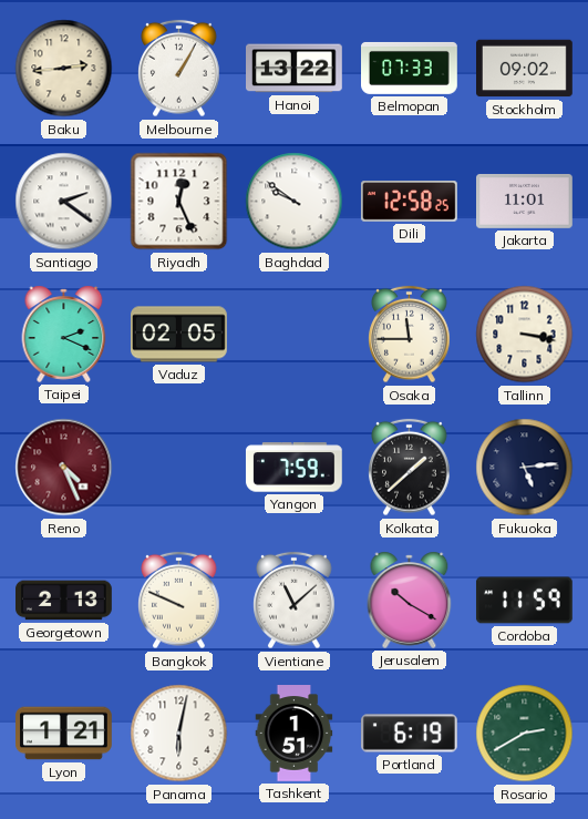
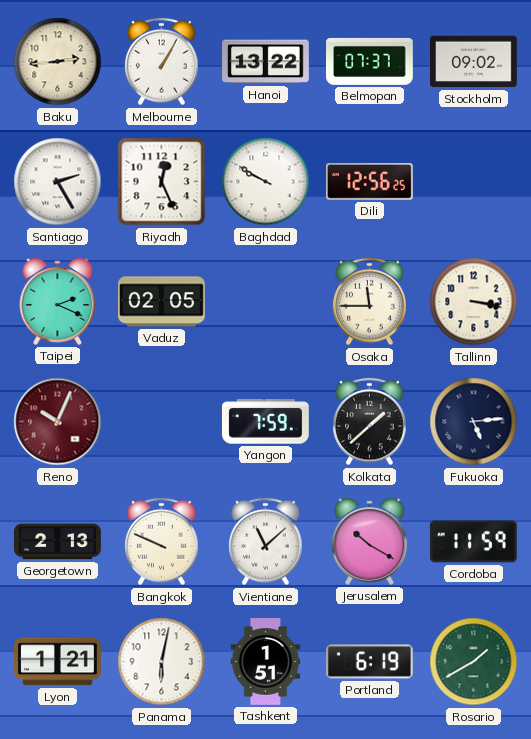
Belmopan: 07:33 -> 07:37
Santiago: 2:21 -> 2:25
Baghdad: 9:51 -> 9:50
Dili: 12:58 -> 12:56
Jakarta: 11:01 -> none
Reno: 4:26 -> 10:04
Rosario: 2:40 -> 1:40
